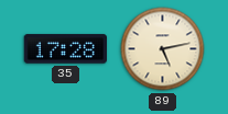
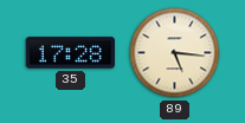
89: 5:13 -> 5:16
